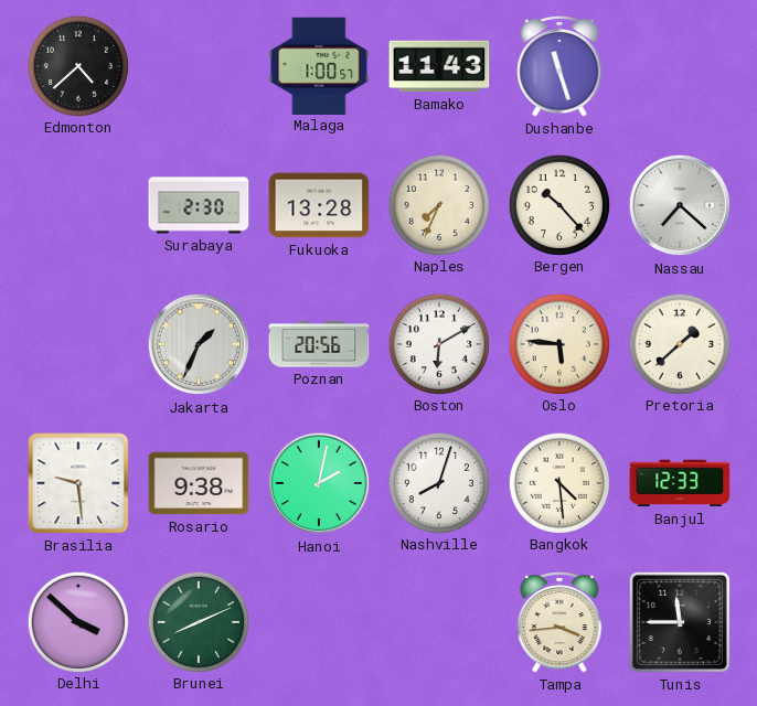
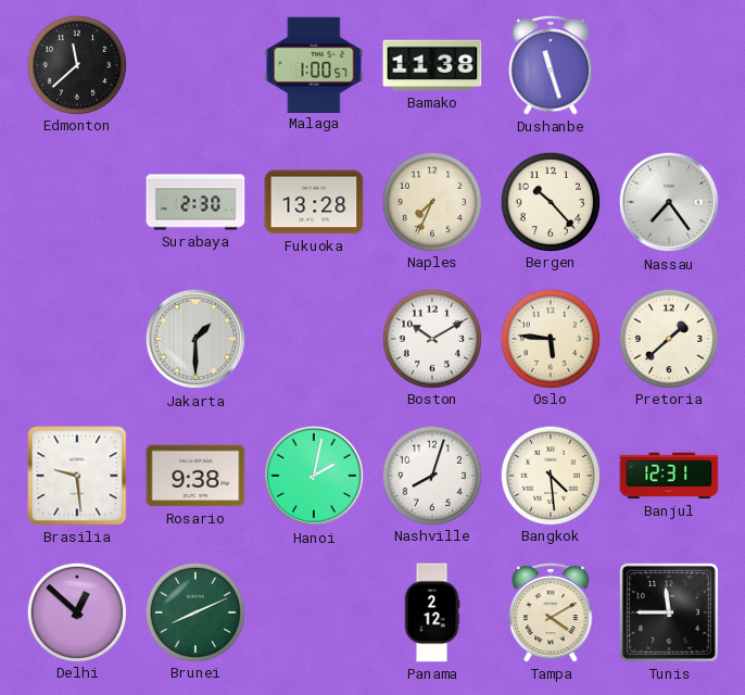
Edmonton: 4:38 -> 11:38
Bamako: 11:43 -> 11:38
Nassau: 7:22 -> 7:24
Jakarta: 1:34 -> 1:30
Poznan: 20:56 -> none
Boston: 6:10 -> 10:10
Banjul: 12:33 -> 12:31
Delhi: 3:52 -> 12:52
Panama: none -> 2:12
Tampa: 3:44 -> 4:10
